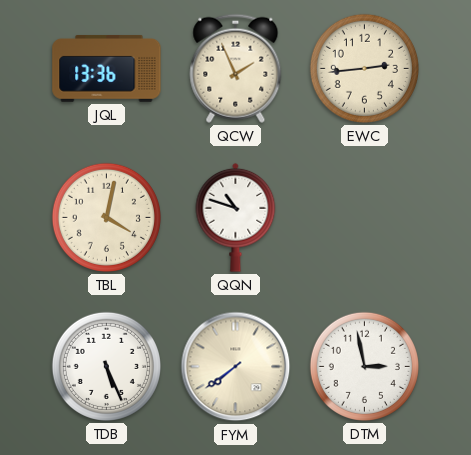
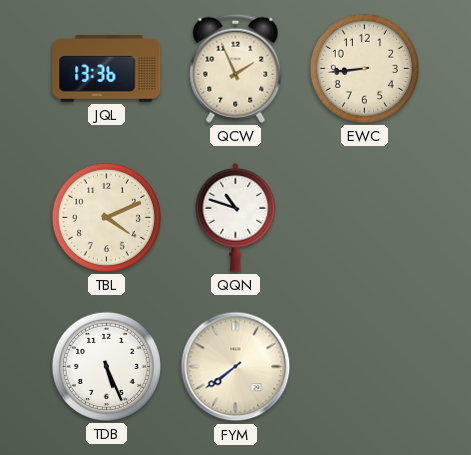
EWC: 2:44 -> 8:44
TBL: 4:02 -> 4:11
DTM: 2:58 -> none
